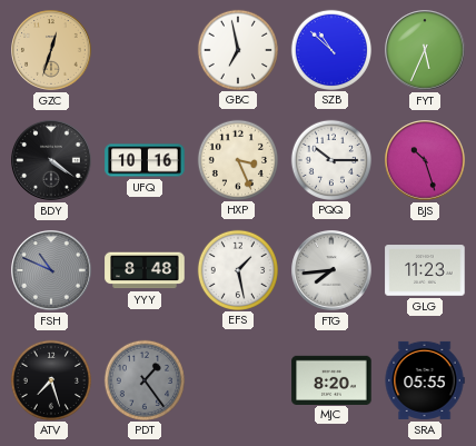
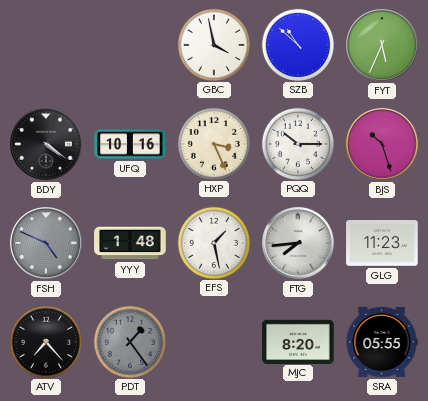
GZC: 12:33 -> none
GBC: 6:58 -> 3:58
FSH: 10:49 -> 4:49
YYY: 8:48 -> 1:48
ATV: 7:27 -> 7:23
